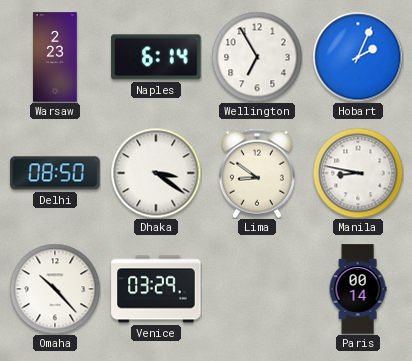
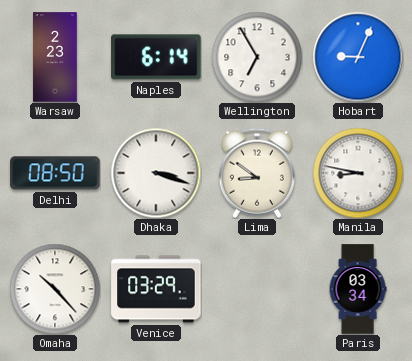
Hobart: 2:04 -> 9:04
Dhaka: 3:21 -> 3:18
Paris: 00:14 -> 03:34
